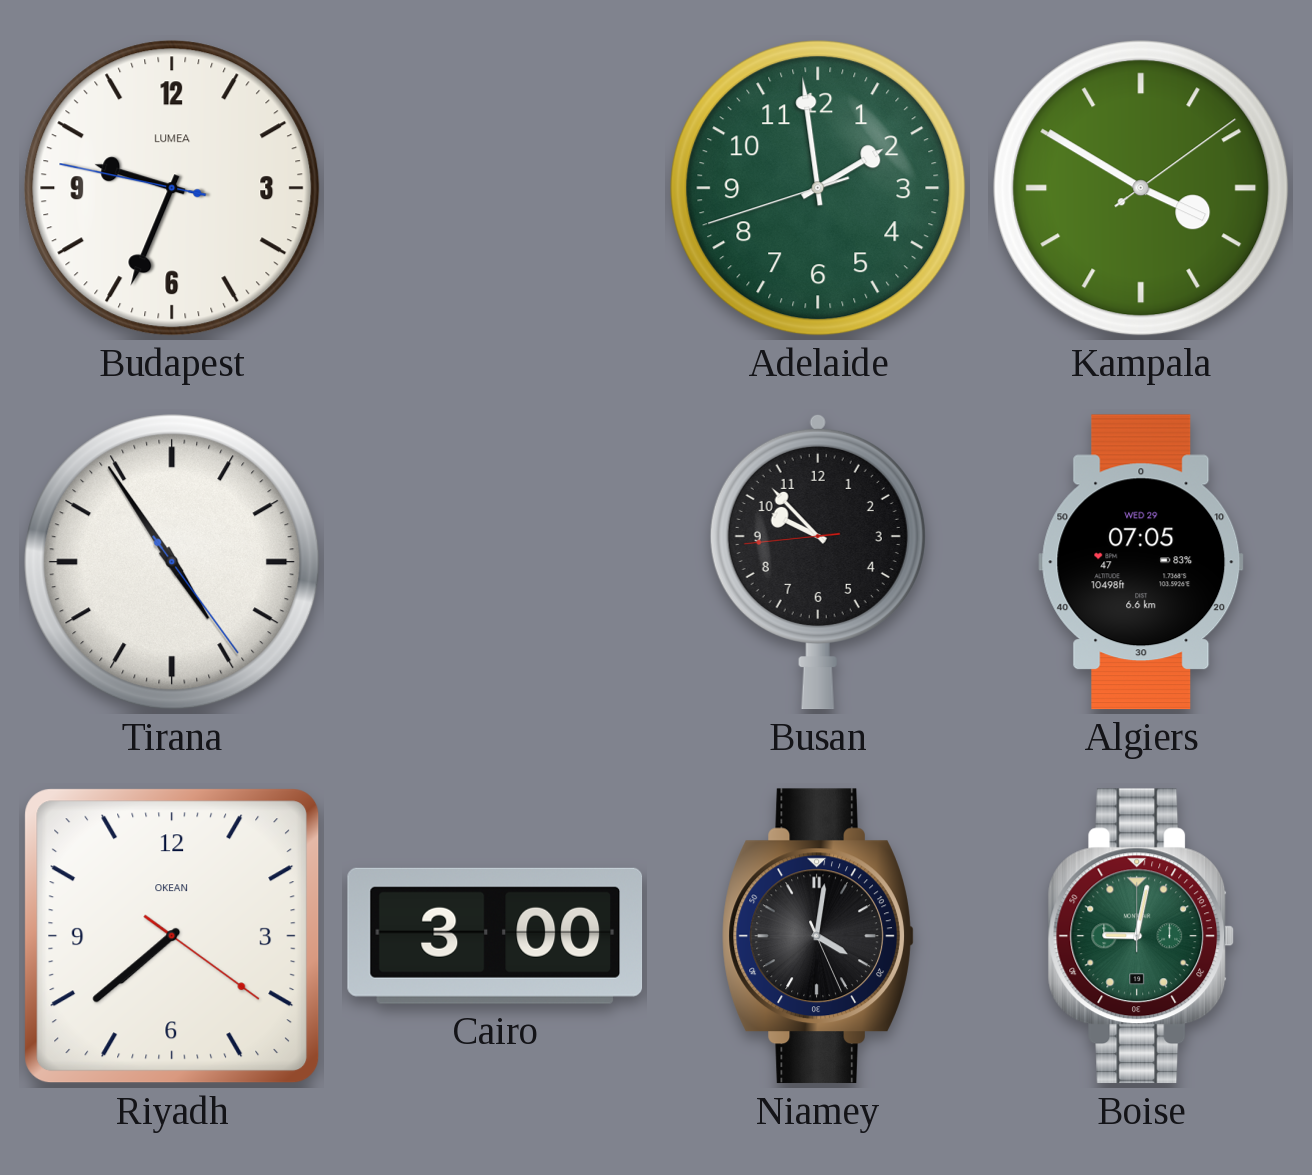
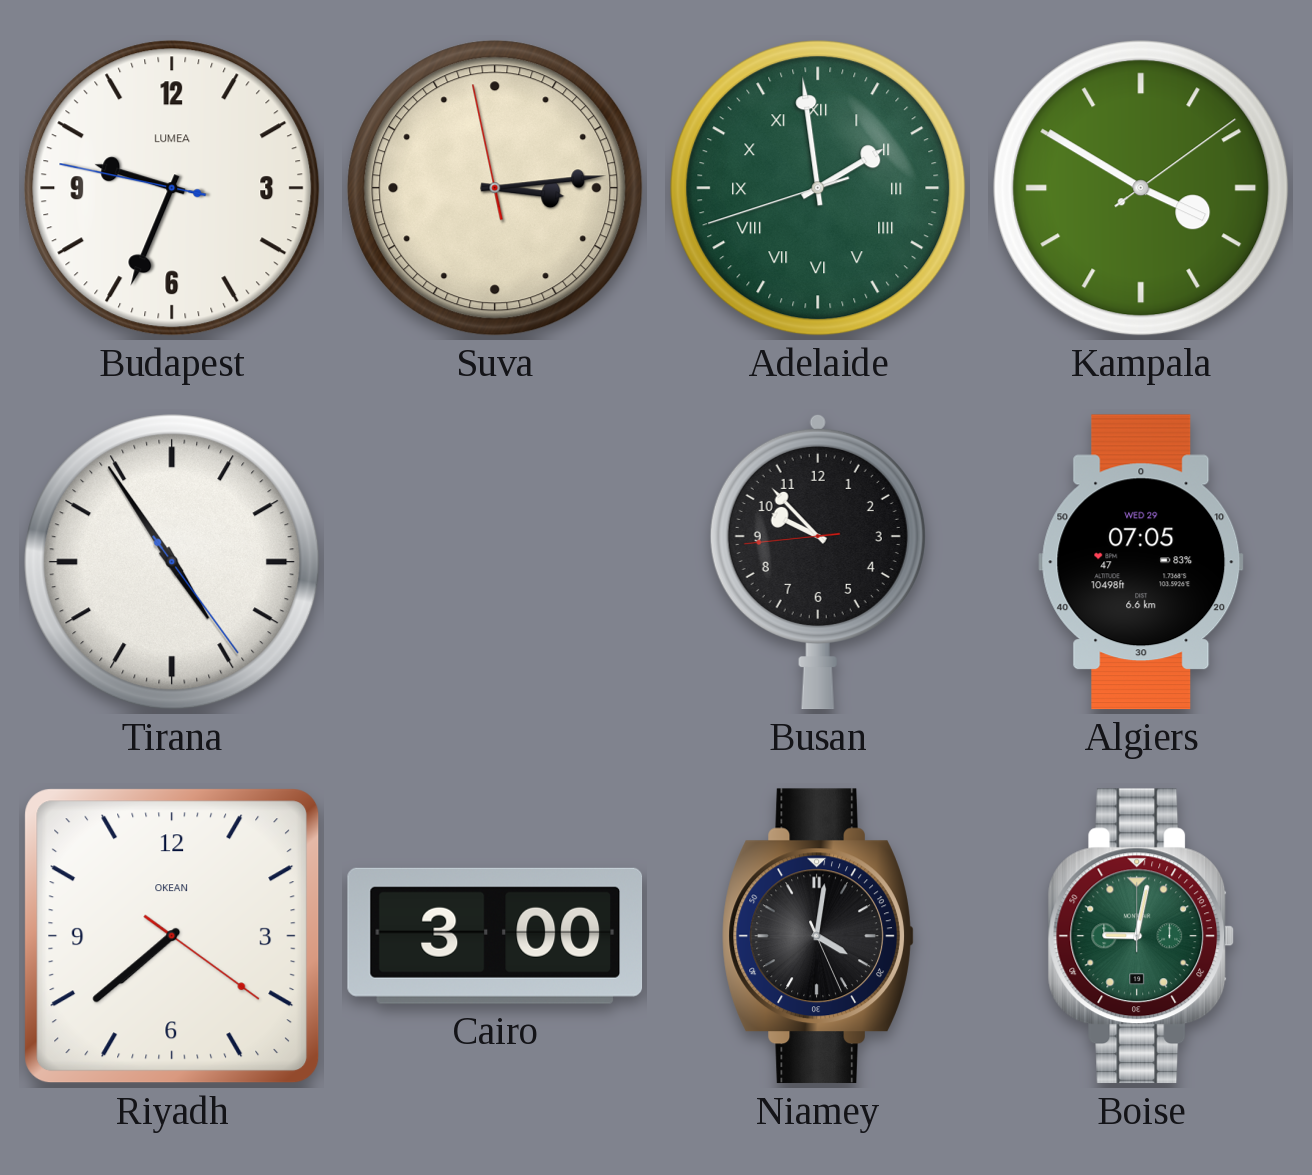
Suva: none -> 3:13
Adelaide numerals: Arabic -> Roman
